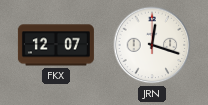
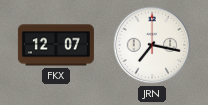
JRN: 12:18 -> 7:17
